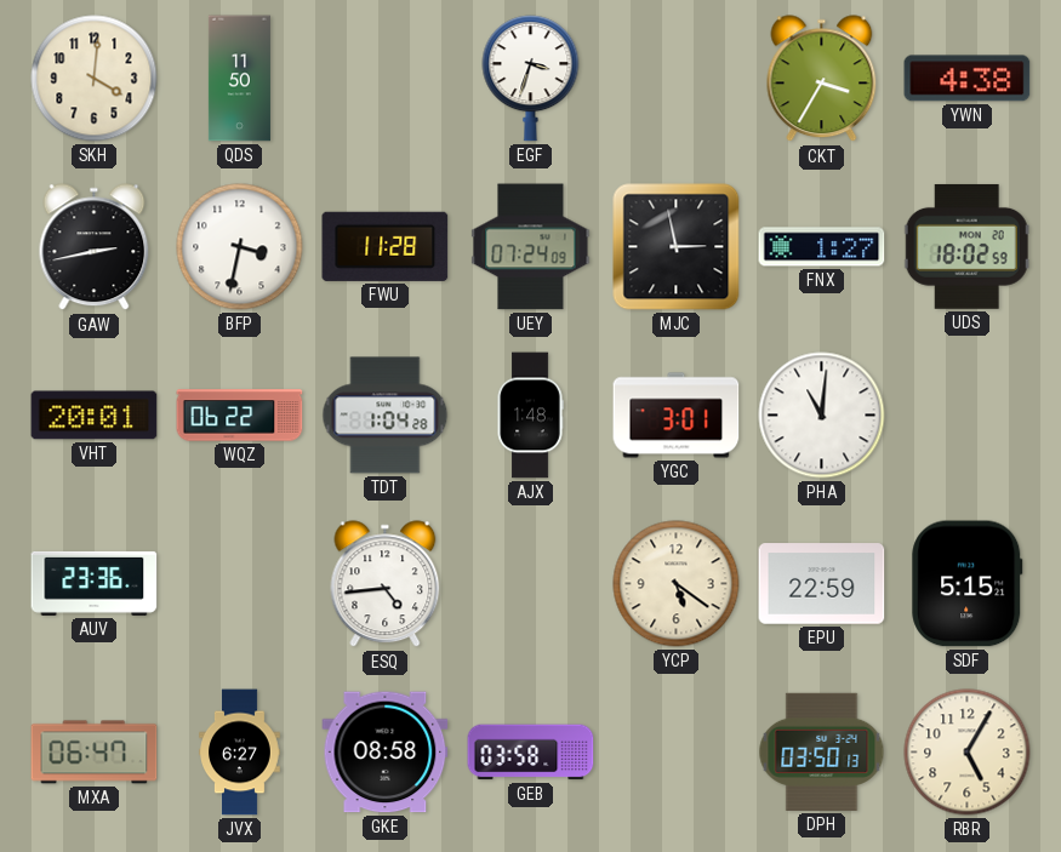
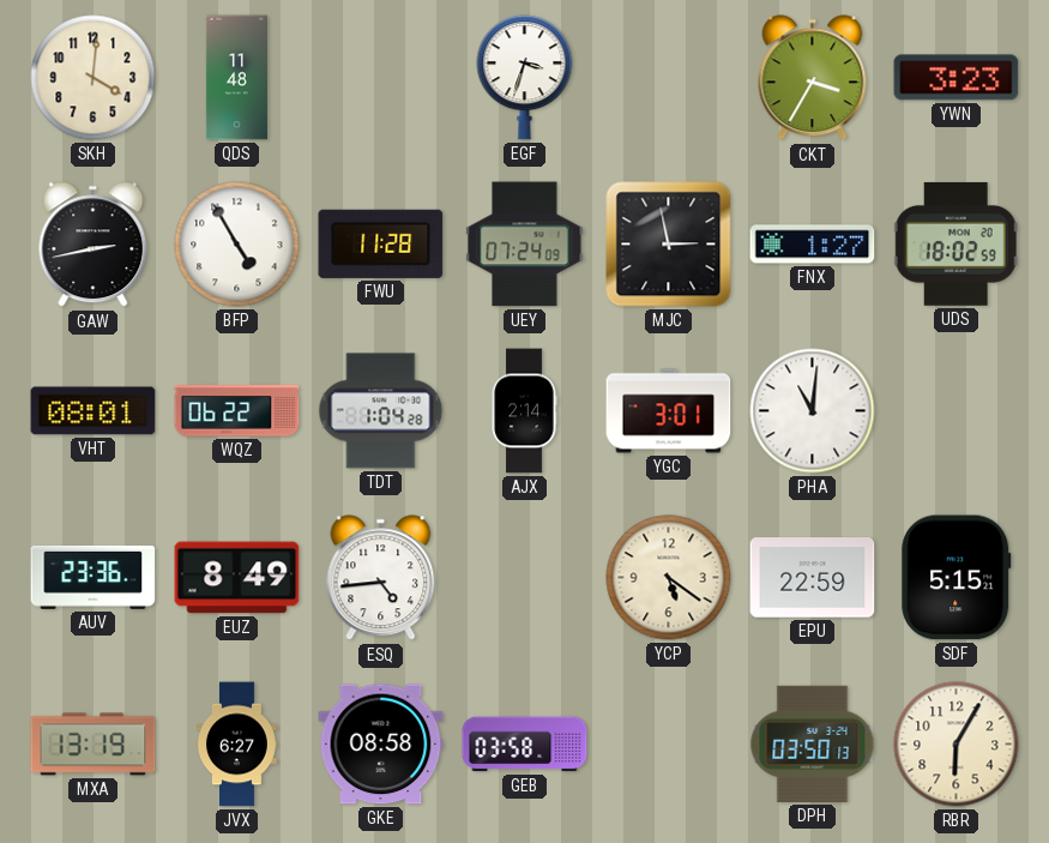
QDS: 11:50 -> 11:48
YWN: 4:38 -> 3:23
BFP: 3:32 -> 4:55
VHT: 20:01 -> 08:01
AJX: 1:48 -> 2:14
EUZ: none -> 8:49
MXA: 06:47 -> 13:19
RBR: 5:05 -> 6:05
